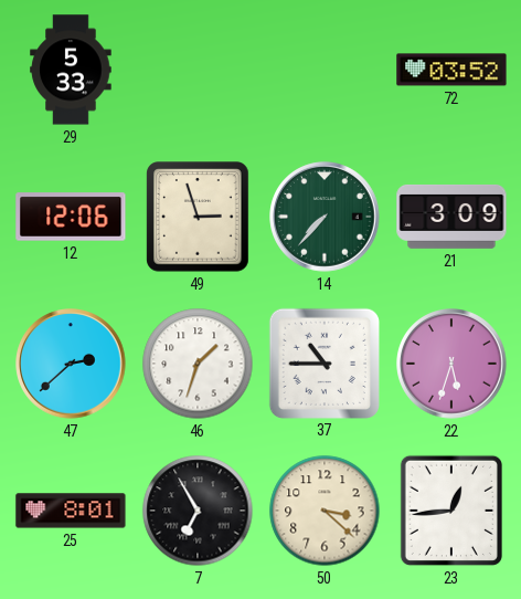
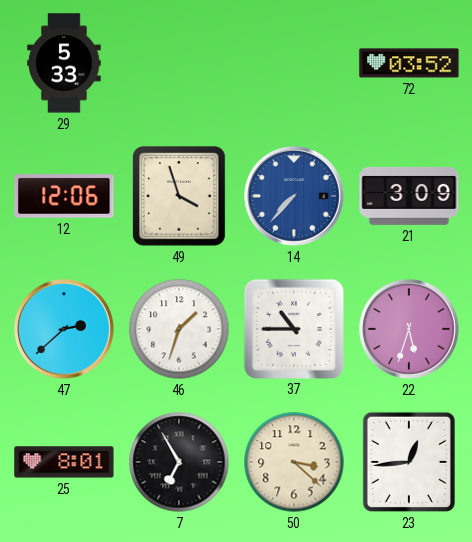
49: 2:57 -> 3:57
14 dial: green -> blue
